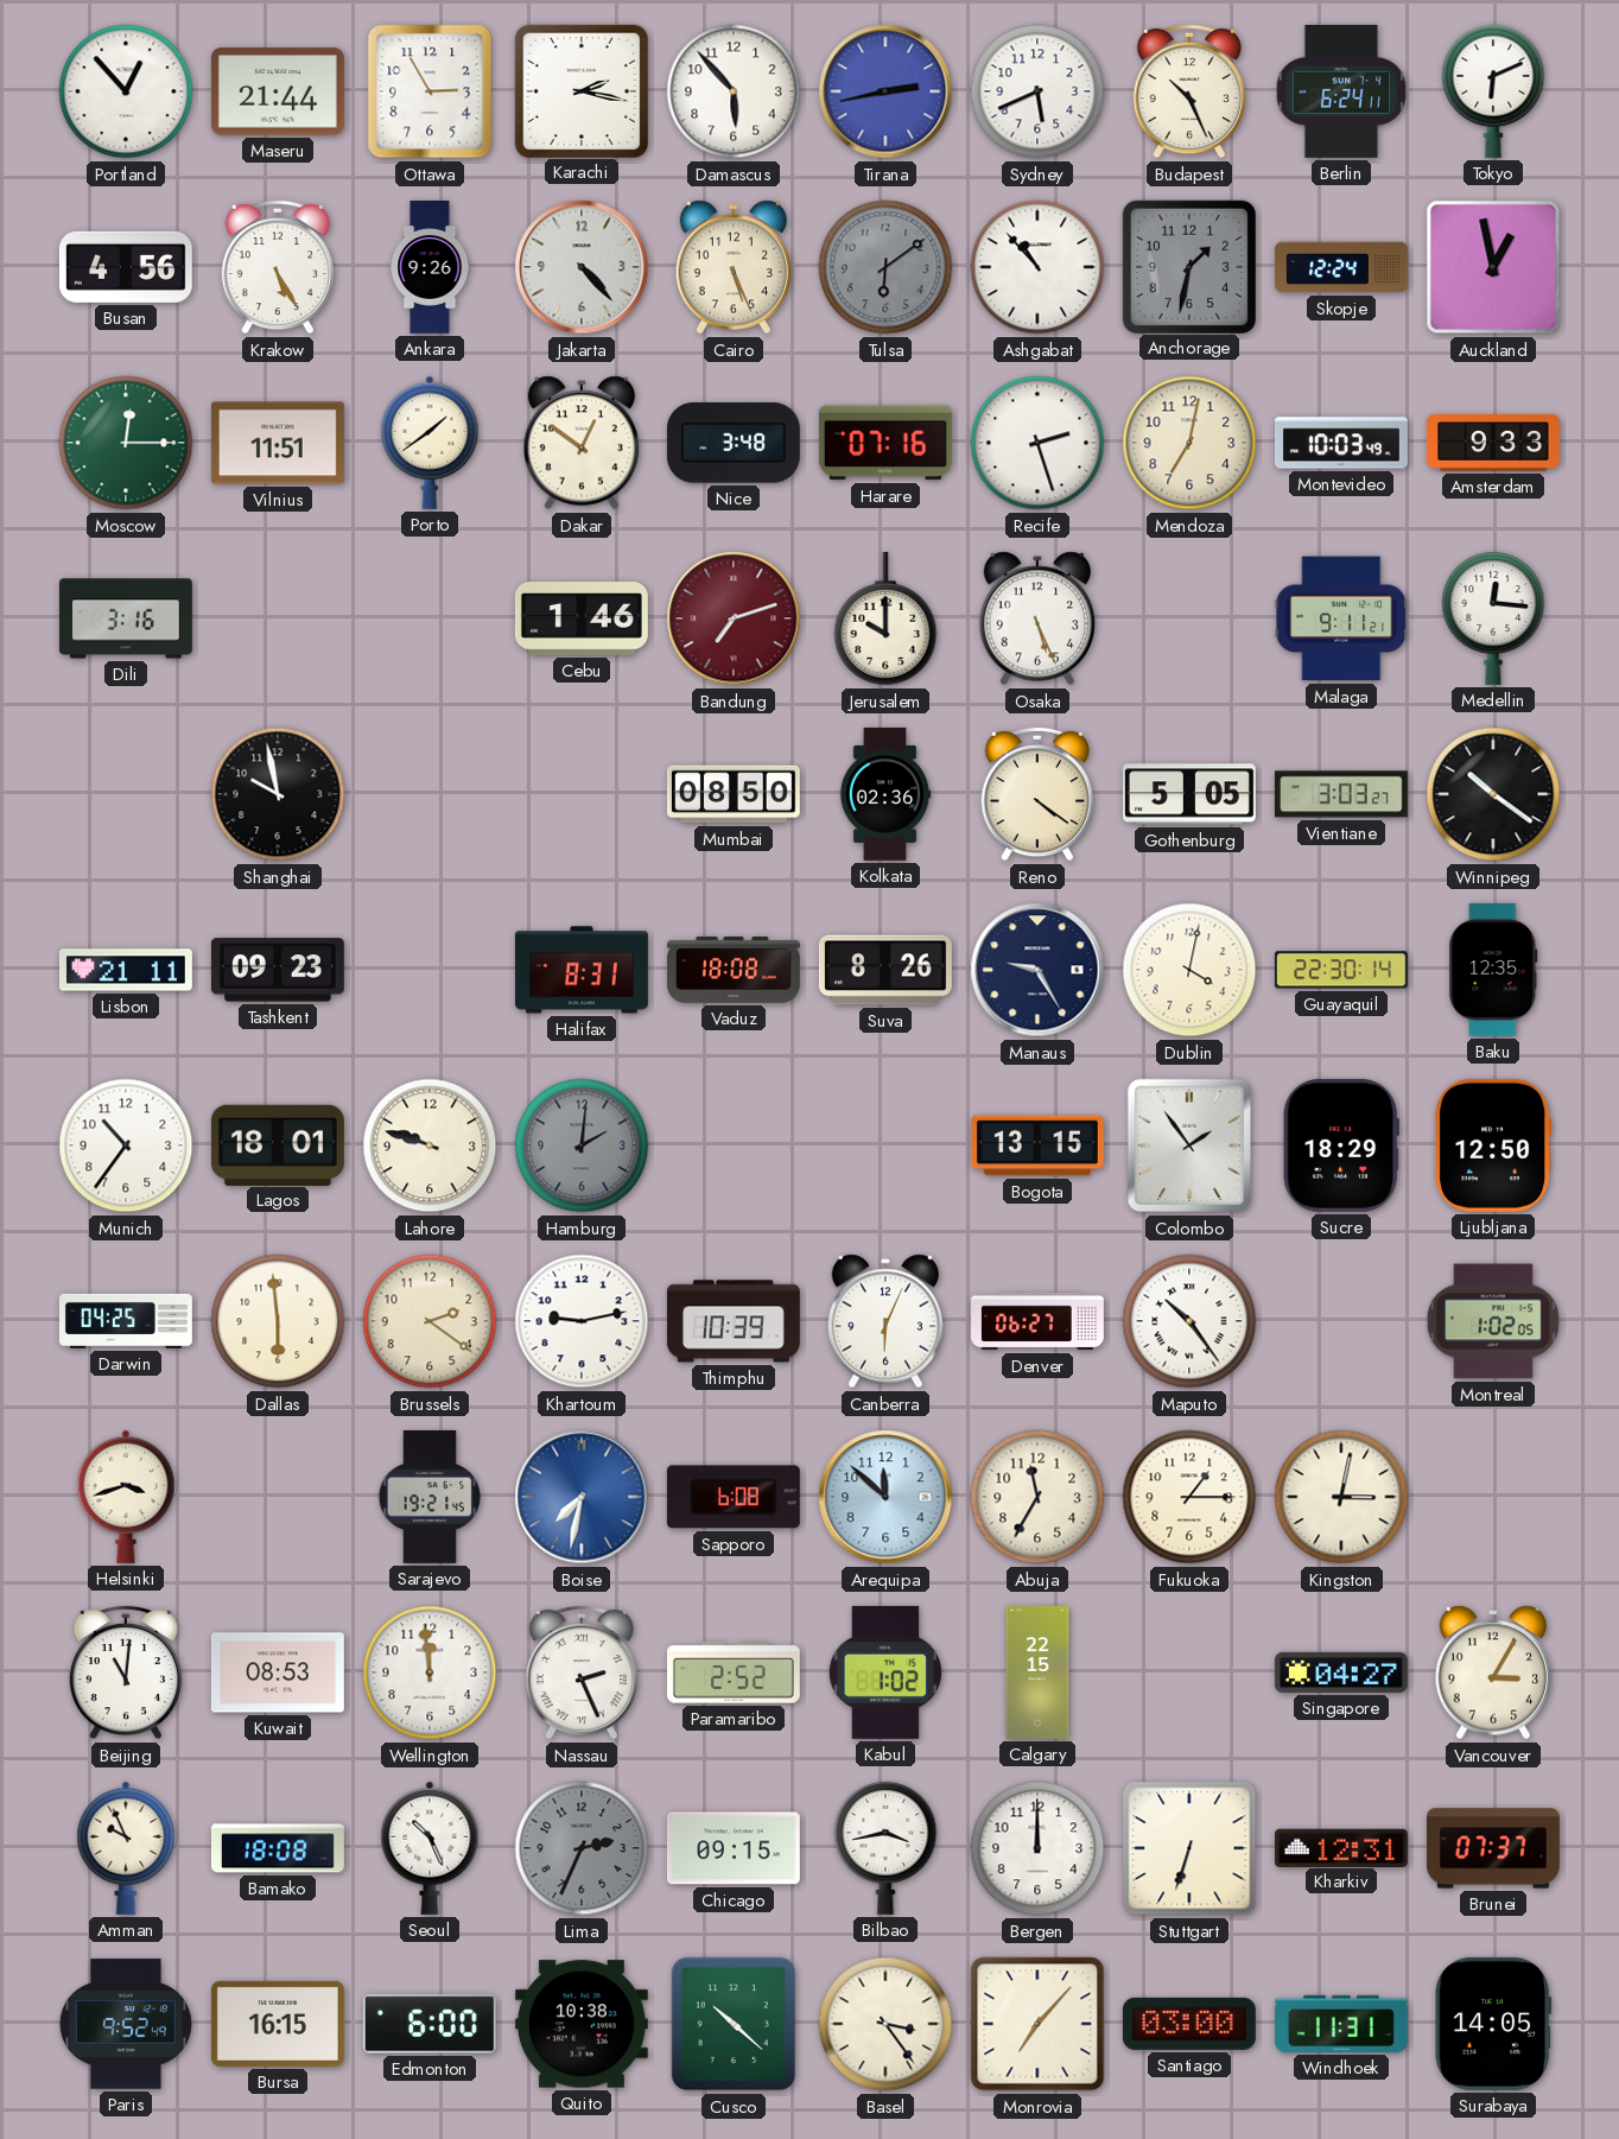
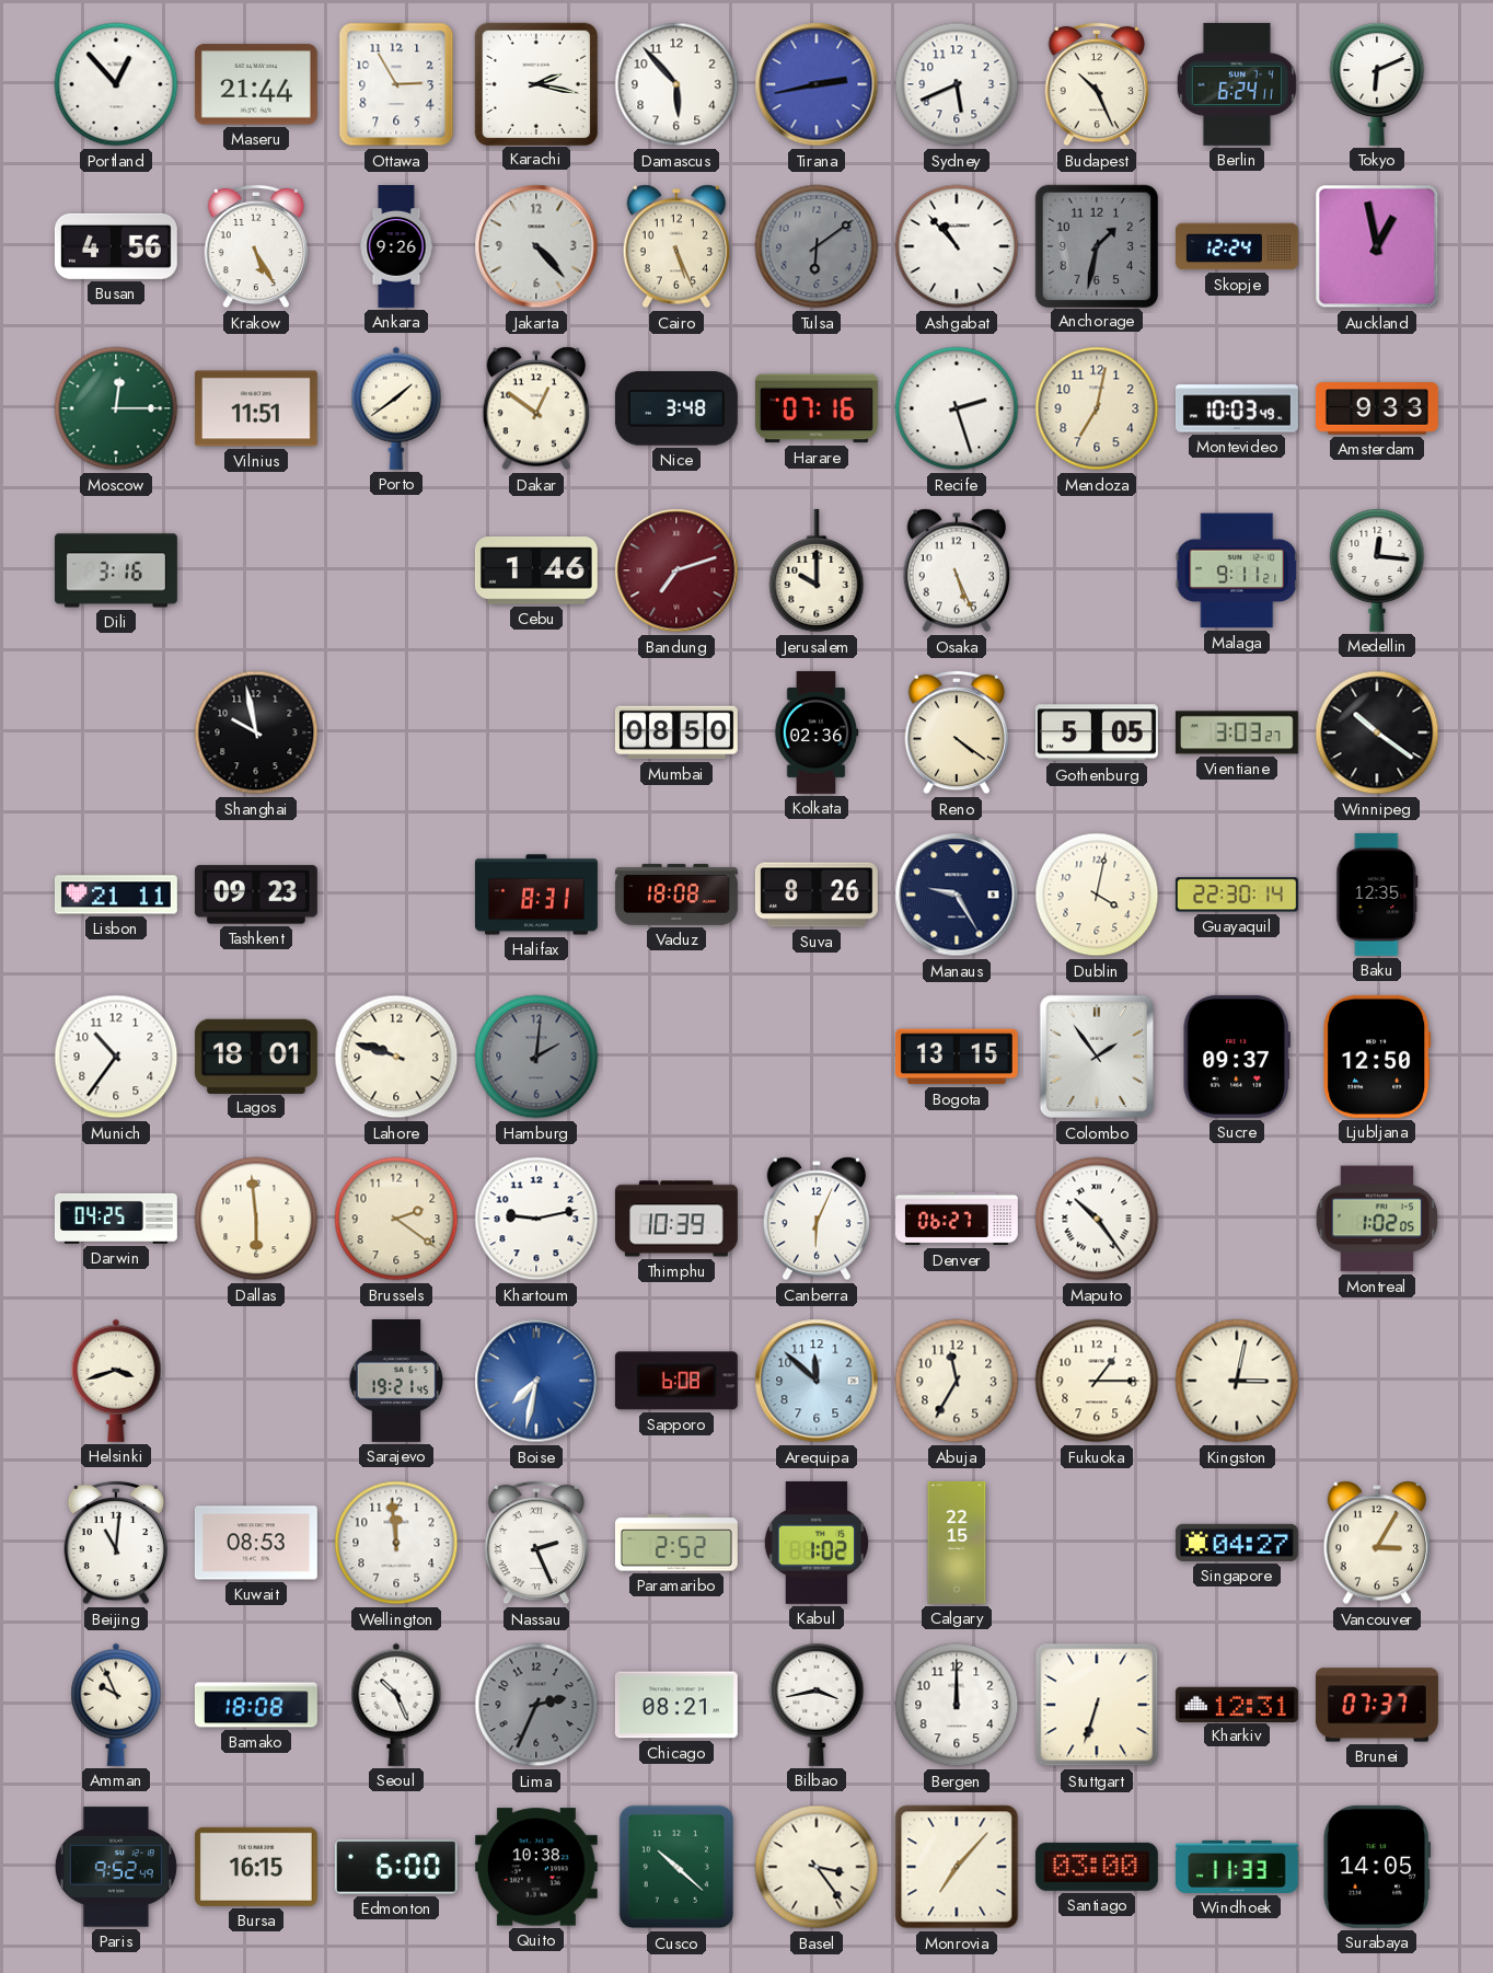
Sucre: 18:29 -> 09:37
Chicago: 09:15 -> 08:21
Windhoek: 11:31 -> 11:33
